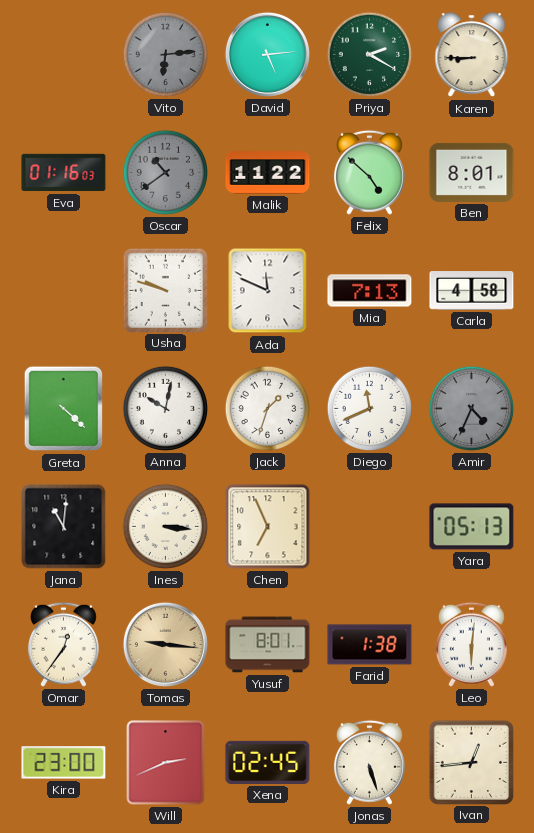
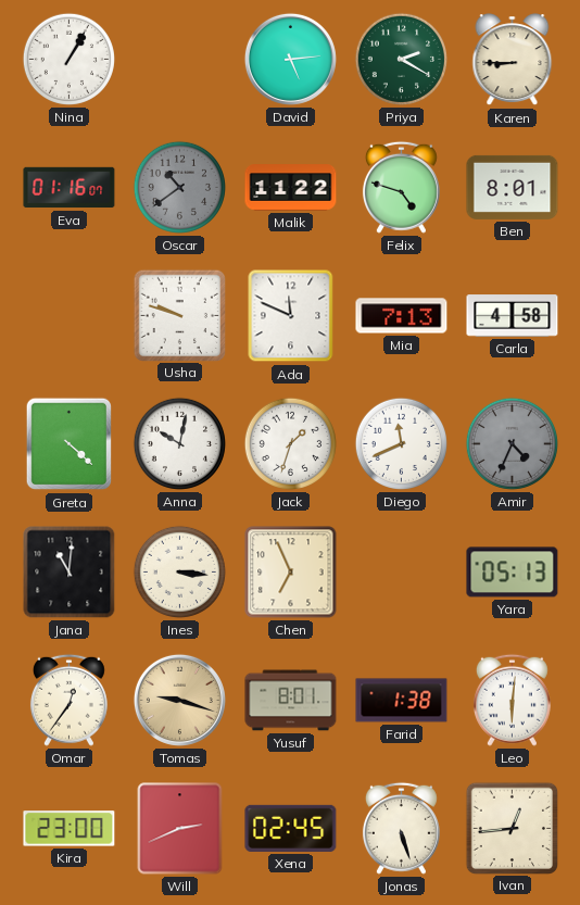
Nina: none -> 1:05
Vito: 6:14 -> none
Eva: 01:16:03 -> 01:16:07
Felix: 4:52 -> 4:48
Tomas: 9:16 -> 9:18
